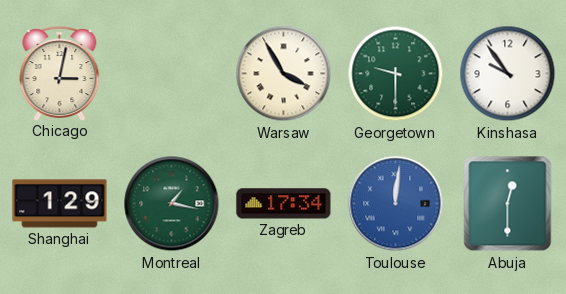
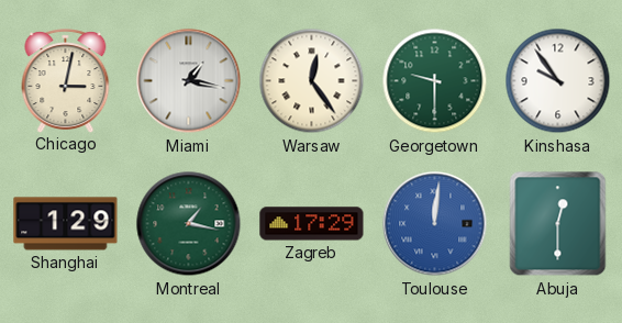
Miami: none -> 1:17
Warsaw: 3:55 -> 12:24
Zagreb: 17:34 -> 17:29
